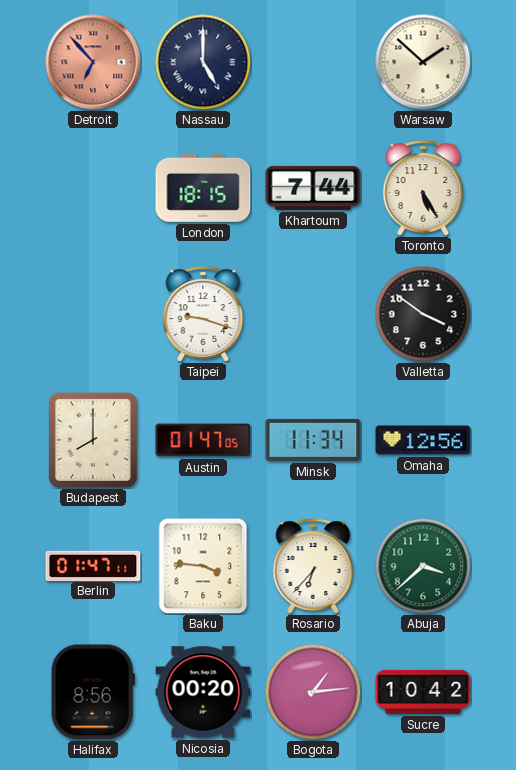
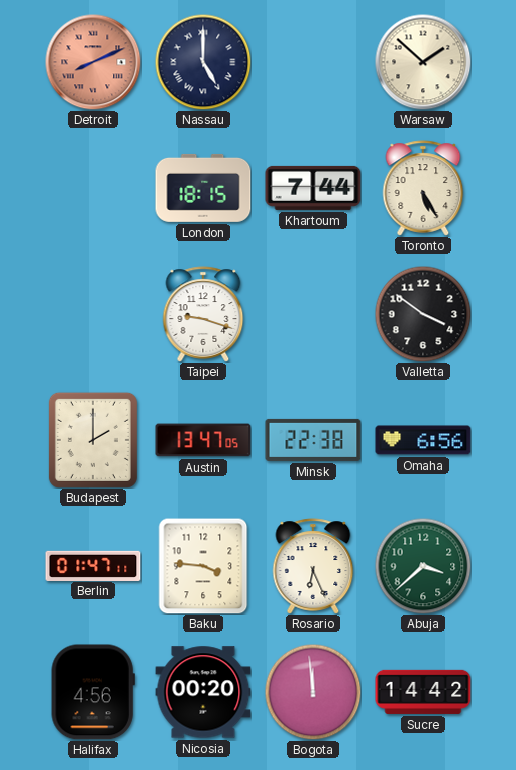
Detroit: 6:53 -> 8:11
Budapest: 8:00 -> 2:00
Austin: 01:47 -> 13:47
Minsk: 11:34 -> 22:38
Omaha: 12:56 -> 6:56
Rosario: 6:37 -> 6:26
Halifax: 8:56 -> 4:56
Bogota: 1:14 -> 11:59
Sucre: 10:42 -> 14:42
